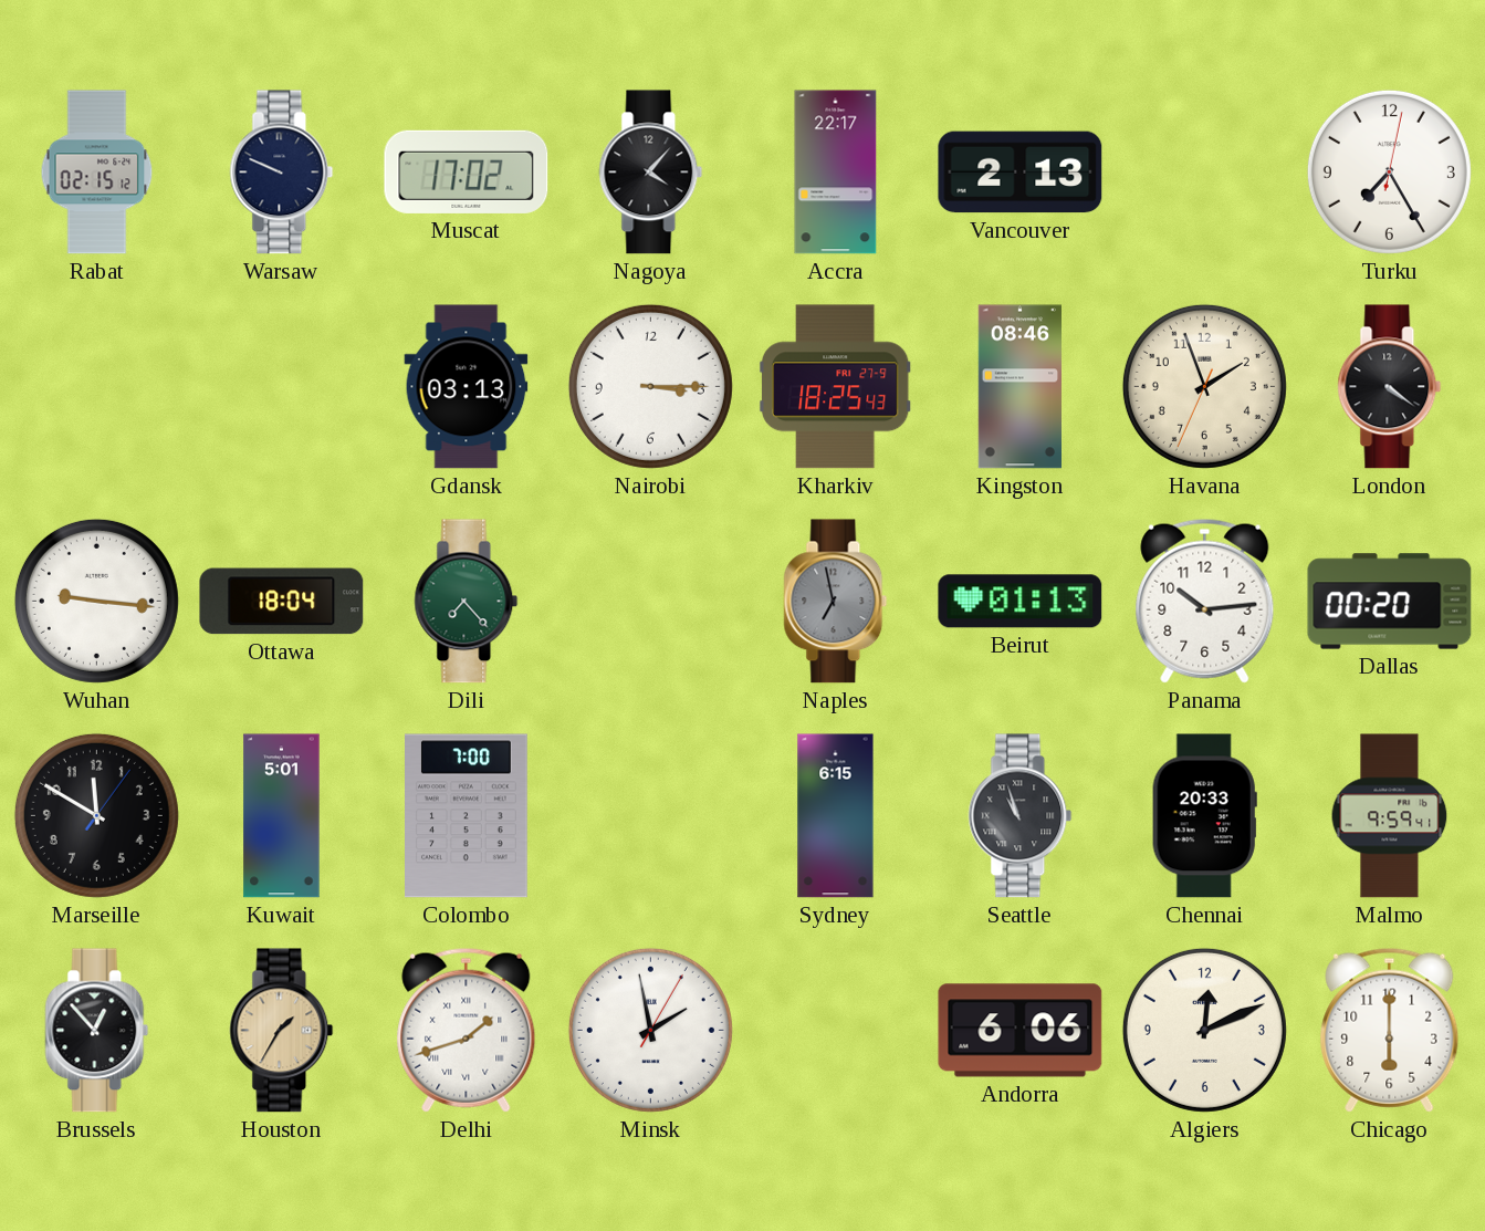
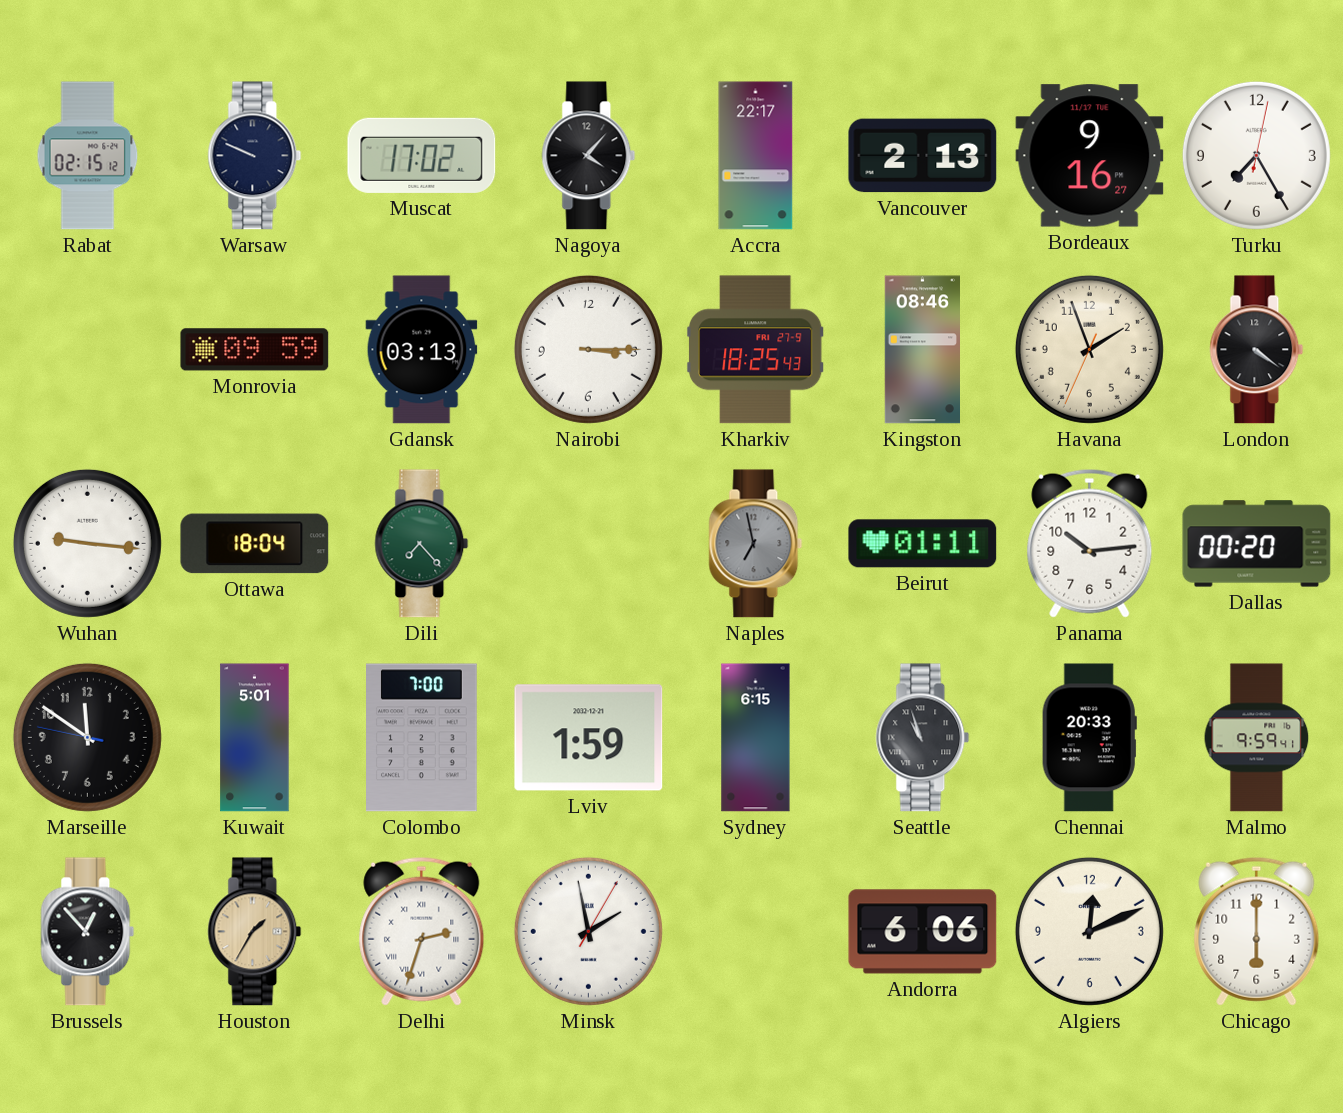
Bordeaux: none -> 9:16
Monrovia: none -> 09:59
Beirut: 01:13 -> 01:11
Marseille: 11:50:06 -> 11:50:47
Lviv: none -> 1:59
Delhi: 1:42 -> 2:33
